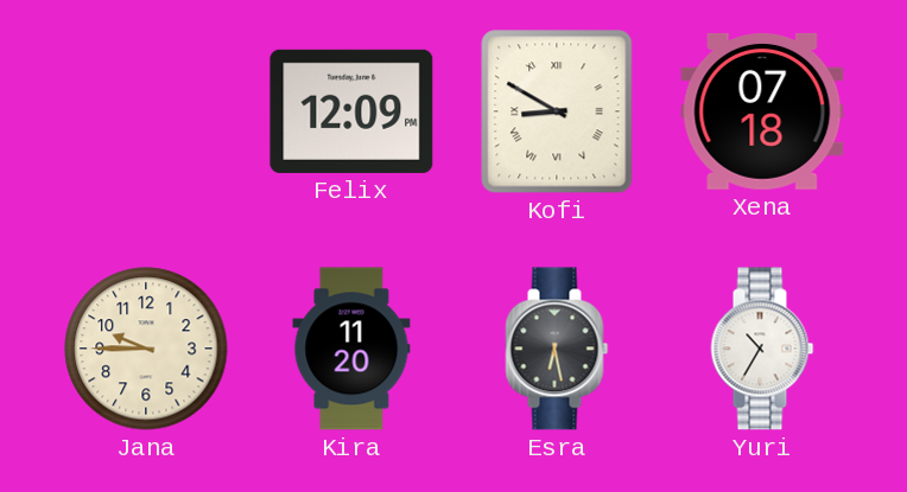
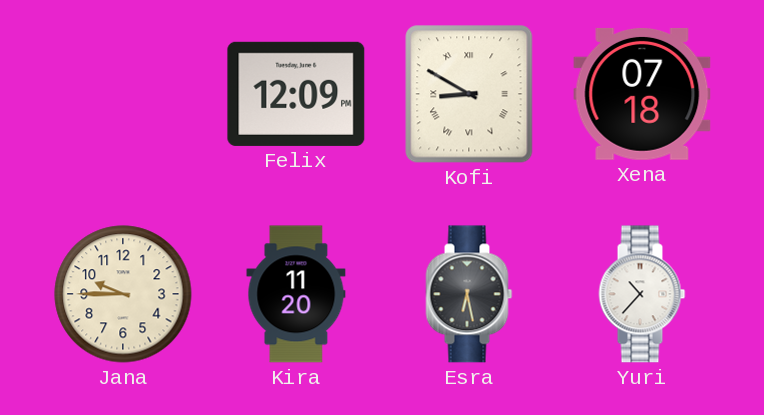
Yuri: 10:35 -> 10:37
